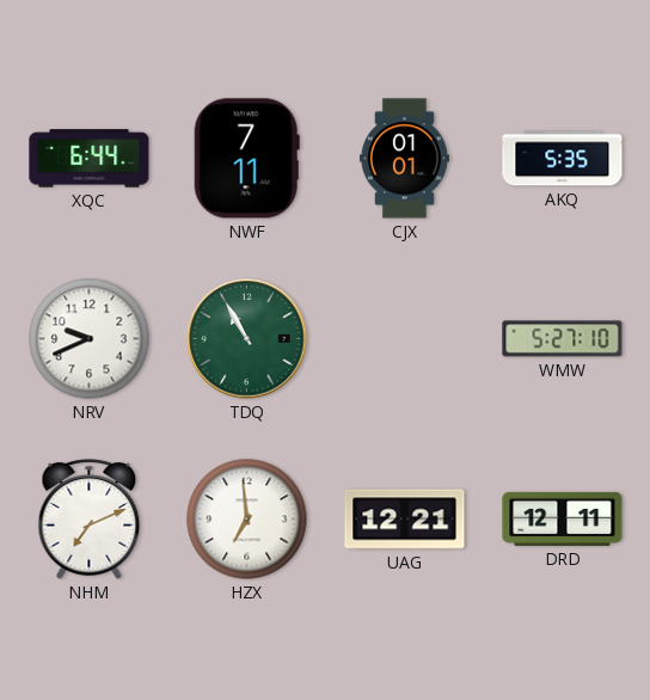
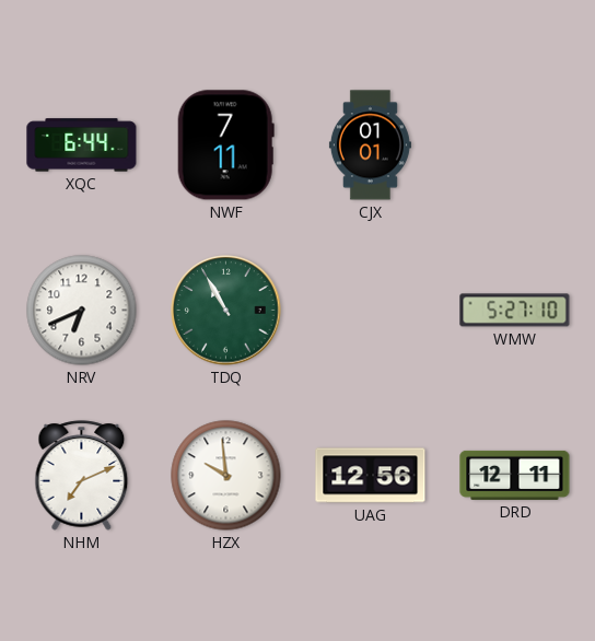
AKQ: 5:35 -> none
NRV: 9:41 -> 6:41
HZX: 6:59 -> 9:59
UAG: 12:21 -> 12:56
